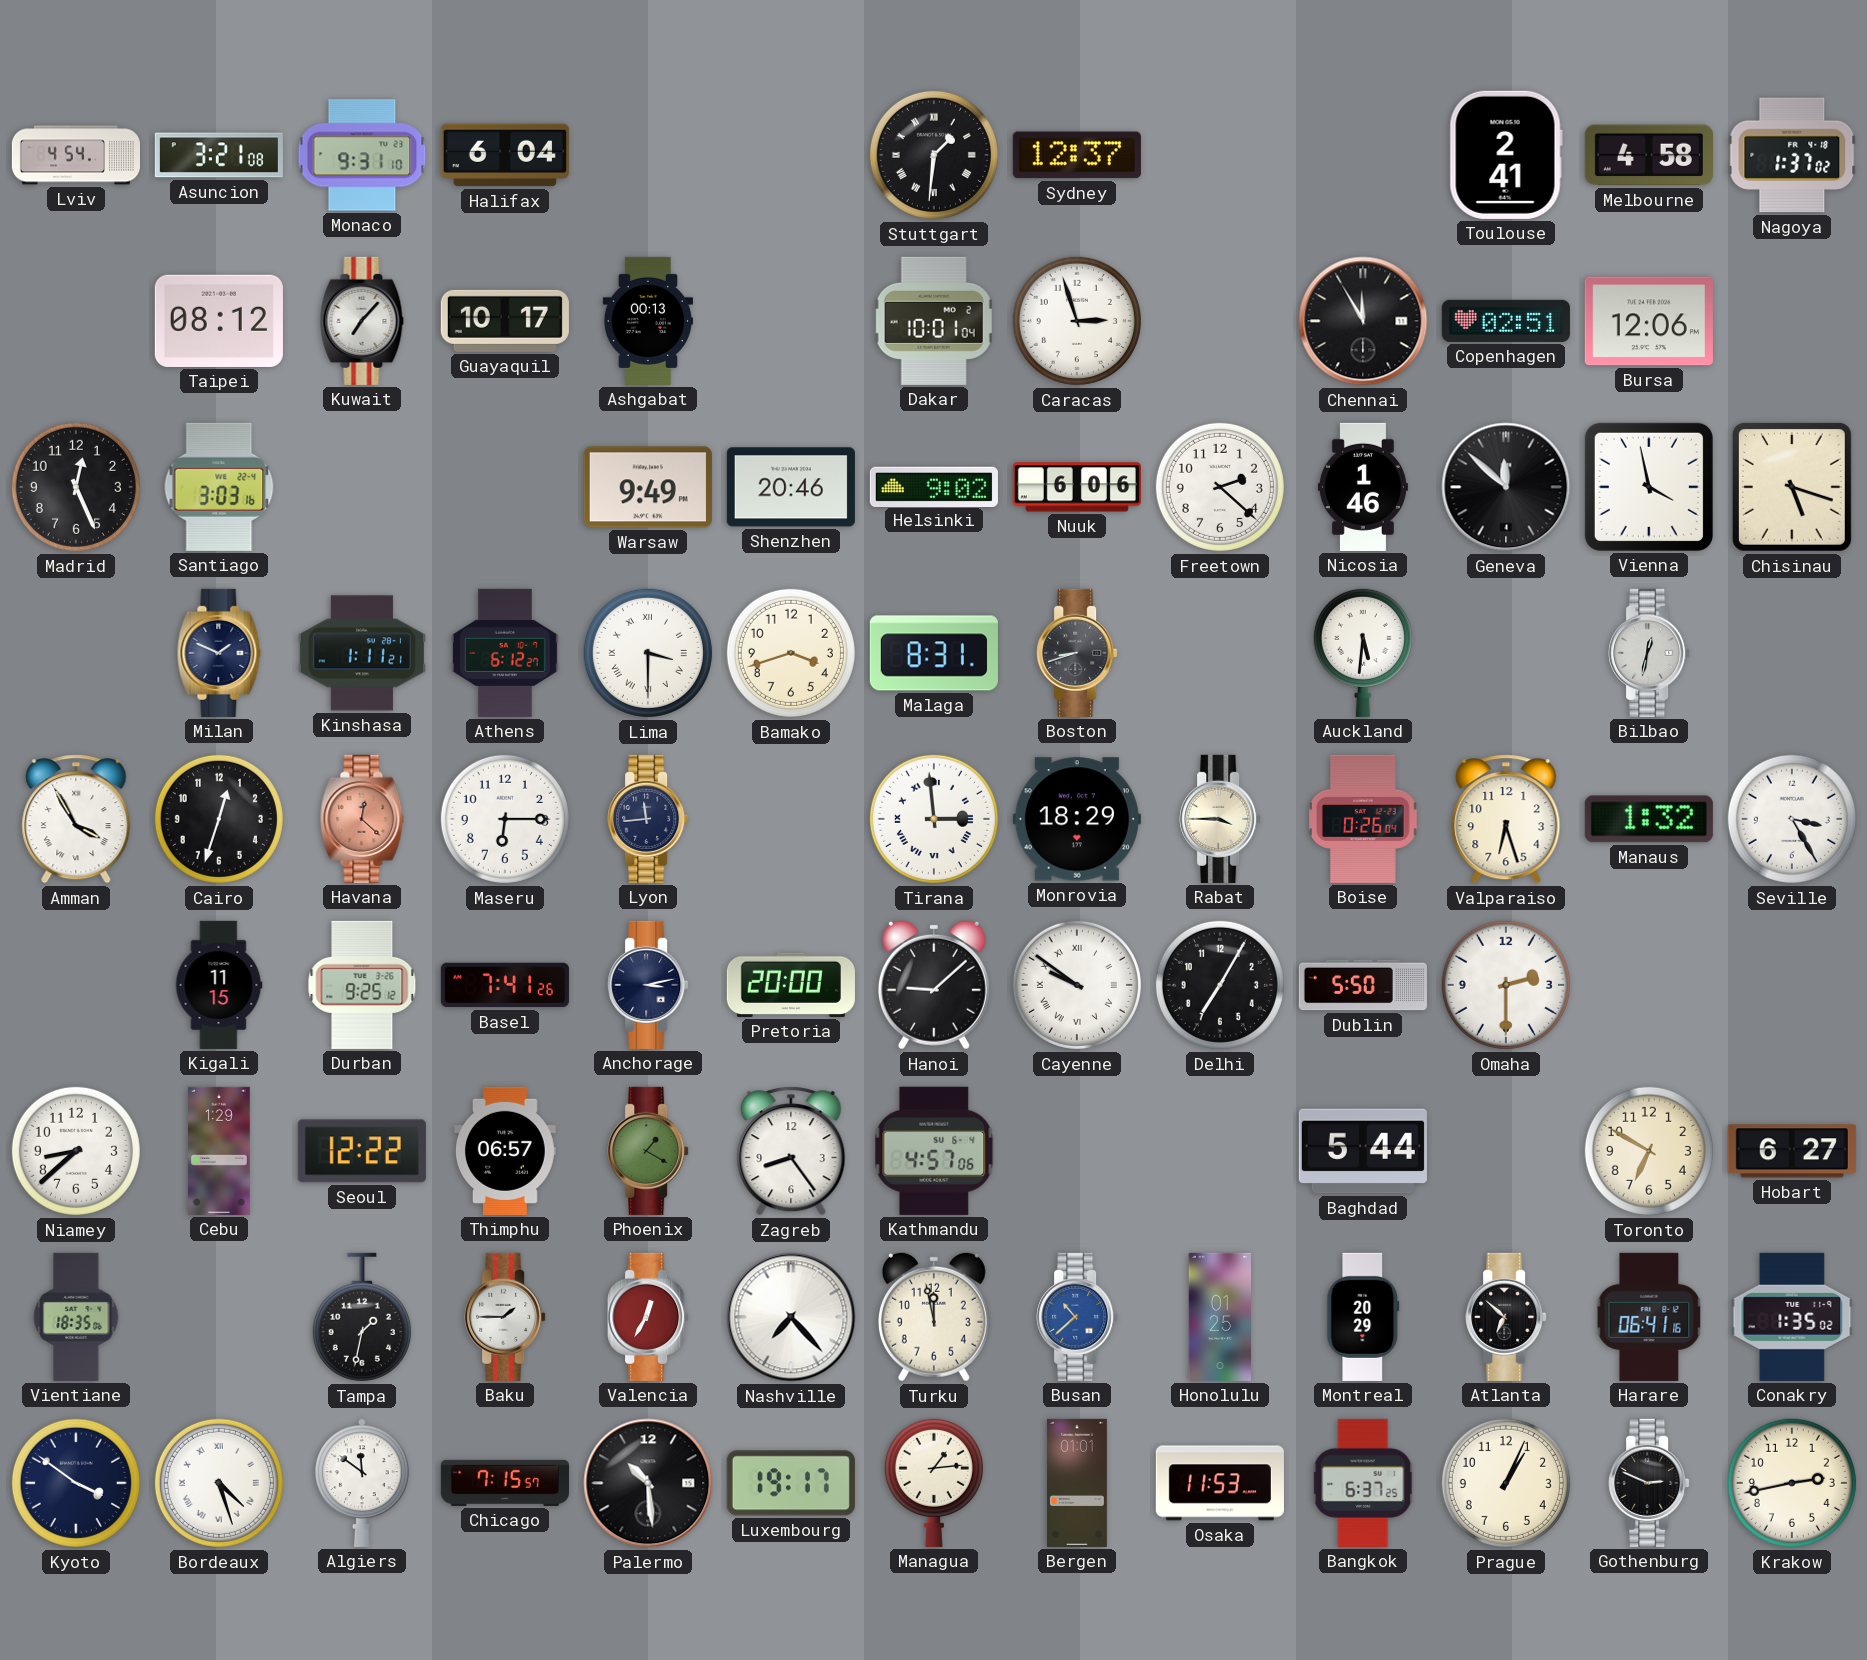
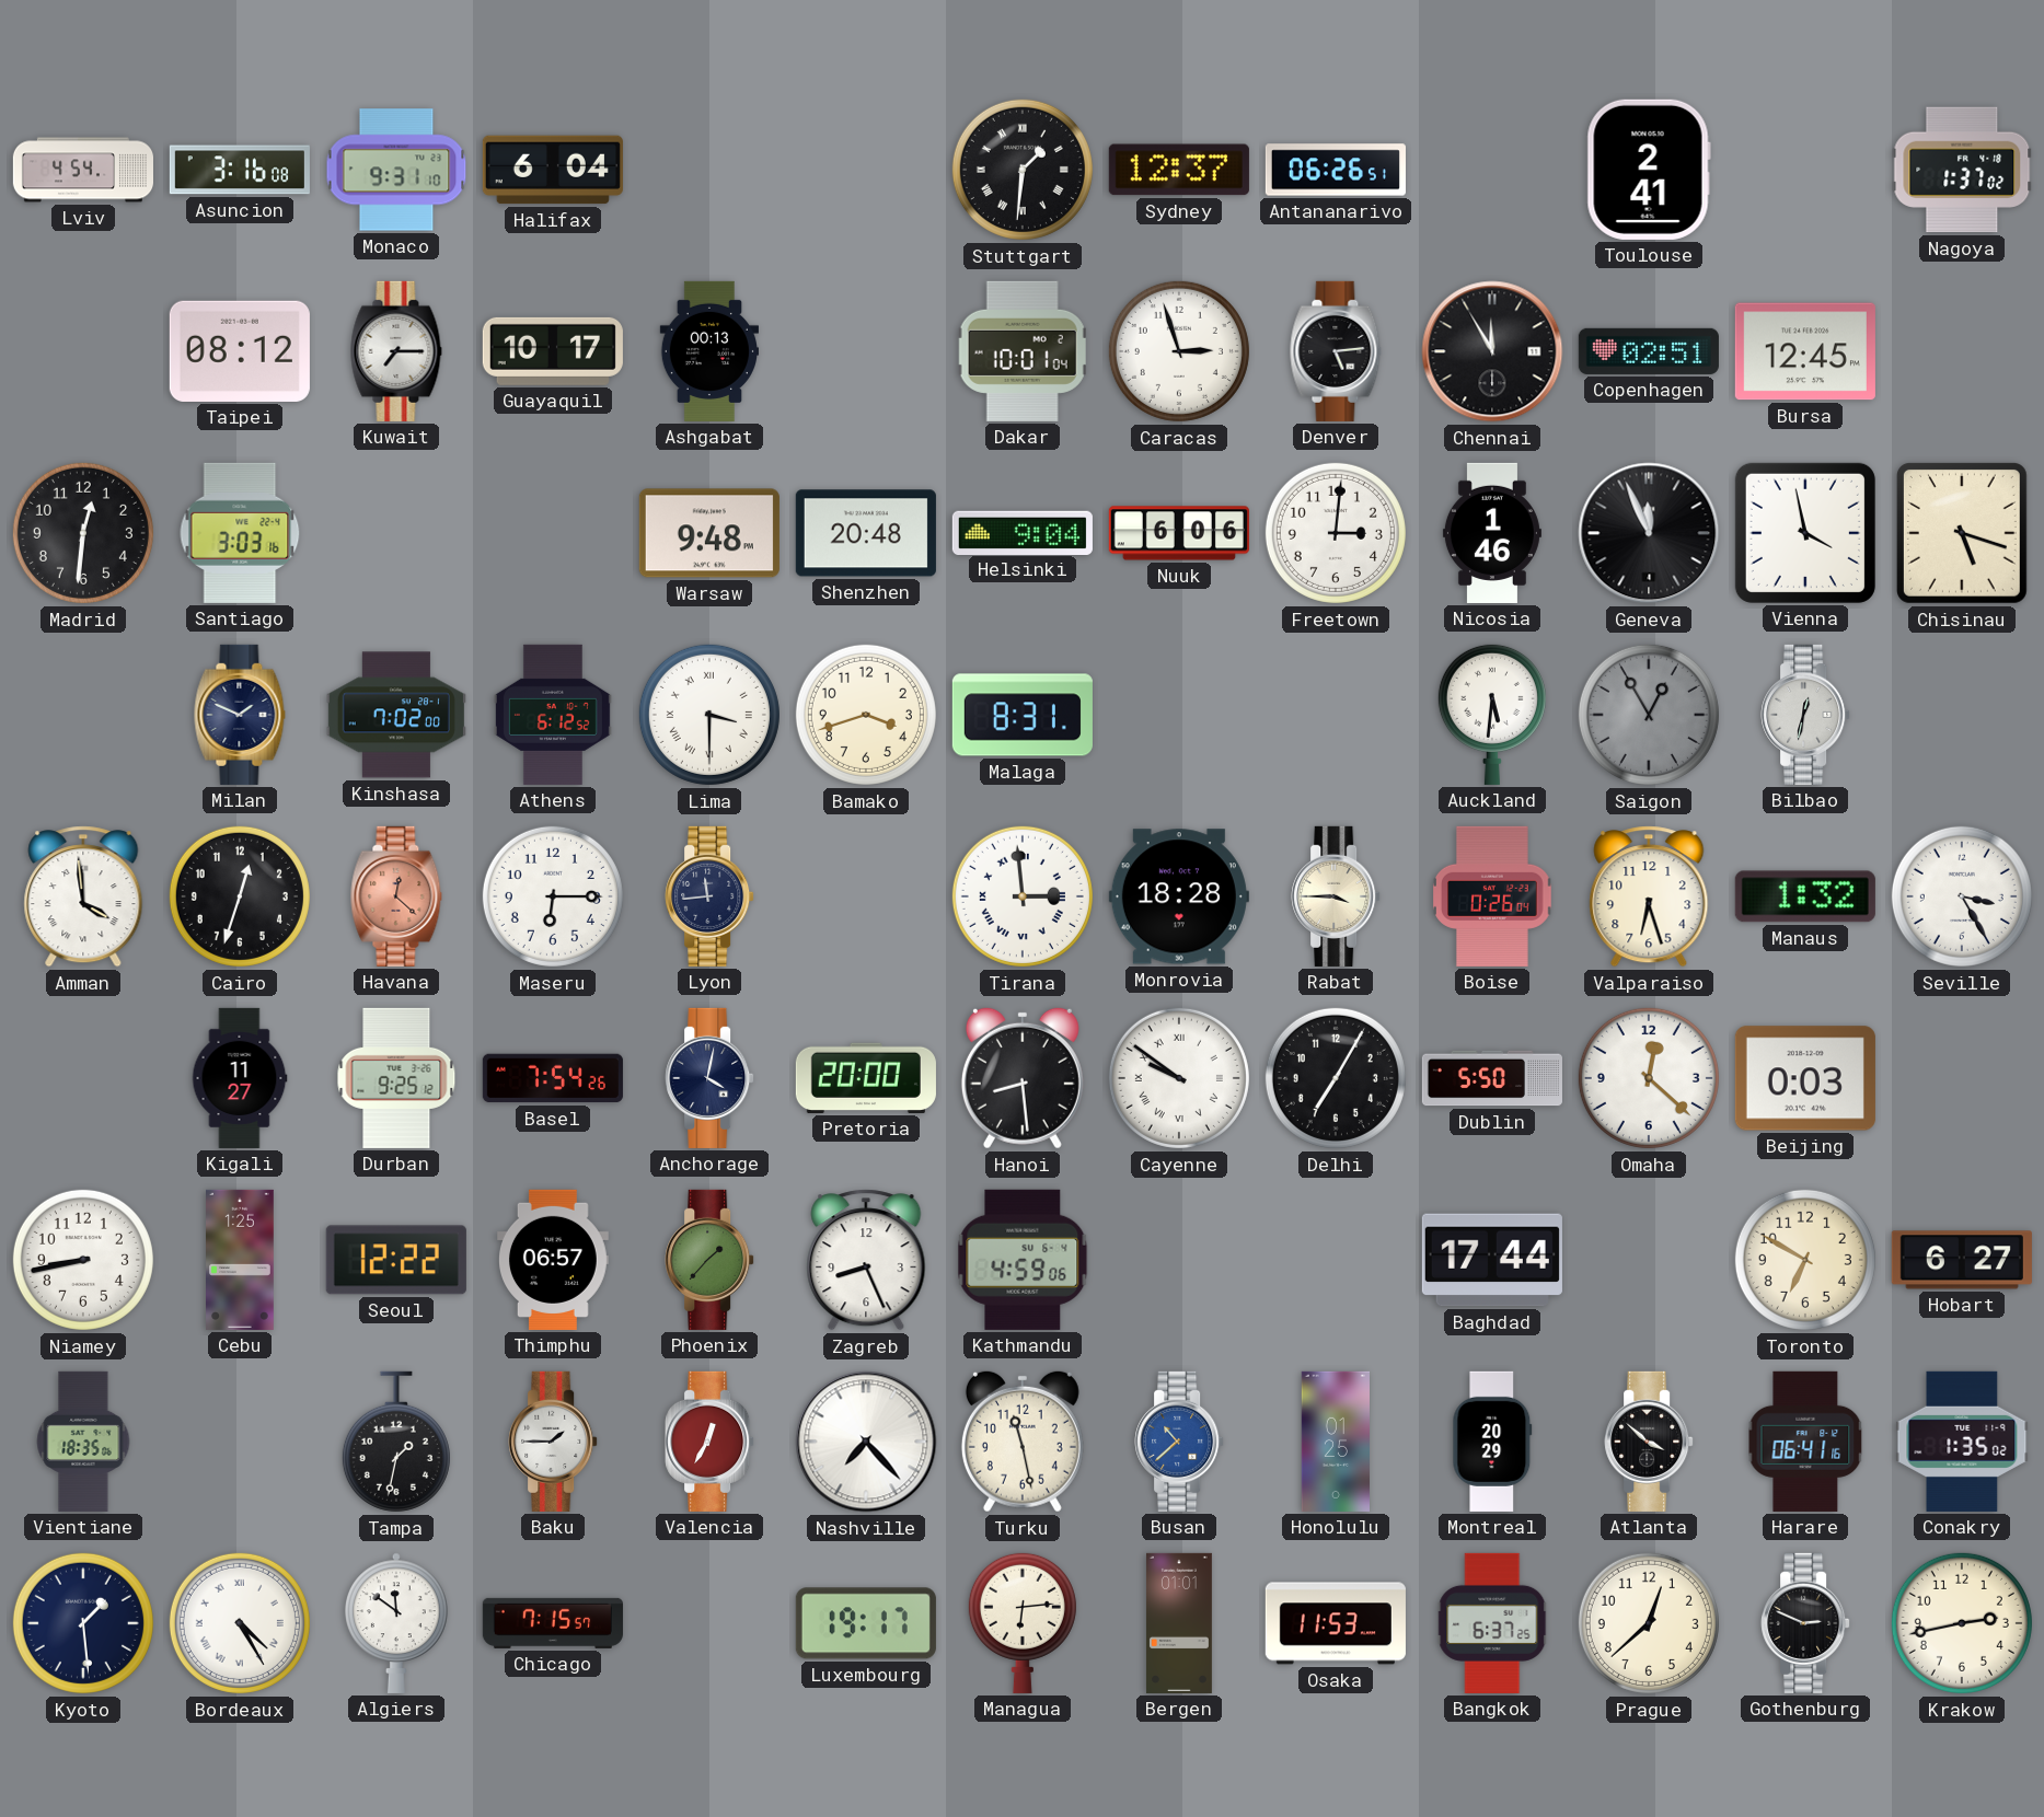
Asuncion: 3:21 -> 3:16
Antananarivo: none -> 06:26
Melbourne: 4:58 -> none
Kuwait: 7:07 -> 7:15
Denver: none -> 5:14
Bursa: 12:06 -> 12:45
Madrid: 12:26 -> 12:31
Warsaw: 9:49 -> 9:48
Shenzhen: 20:46 -> 20:48
Helsinki: 9:02 -> 9:04
Freetown: 2:22 -> 3:01
Geneva: 11:52 -> 11:56
Kinshasa: 1:11 -> 7:02
Athens: 6:12:27 -> 6:12:52
Boston: 8:42 -> none
Saigon: none -> 12:55
Amman: 3:55 -> 3:59
Monrovia: 18:29 -> 18:28
Kigali: 11:15 -> 11:27
Basel: 7:41 -> 7:54
Anchorage: 3:13 -> 4:02
Hanoi: 9:08 -> 8:29
Omaha: 2:30 -> 12:22
Beijing: none -> 0:03
Niamey: 8:38 -> 8:43
Cebu: 1:29 -> 1:25
Phoenix: 1:20 -> 1:37
Zagreb: 8:24 -> 8:26
Kathmandu: 4:57 -> 4:59
Baghdad: 5:44 -> 17:44
Turku: 11:58 -> 11:28
Atlanta: 6:52 -> 3:52
Kyoto: 3:51 -> 1:29
Bordeaux: 4:27 -> 4:25
Palermo: 10:29 -> none
Managua: 1:14 -> 6:14
Prague: 1:04 -> 12:38
